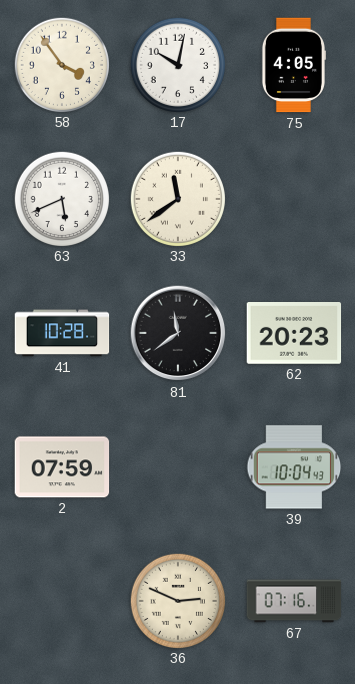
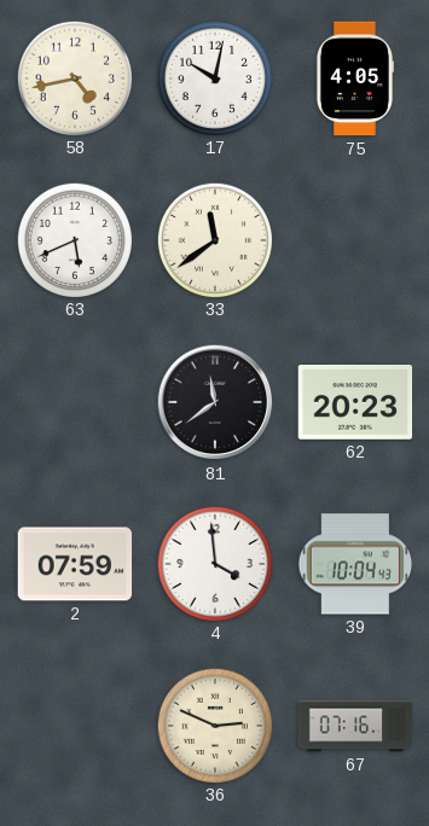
58: 3:54 -> 4:43
41: 10:28 -> none
4: none -> 3:59
